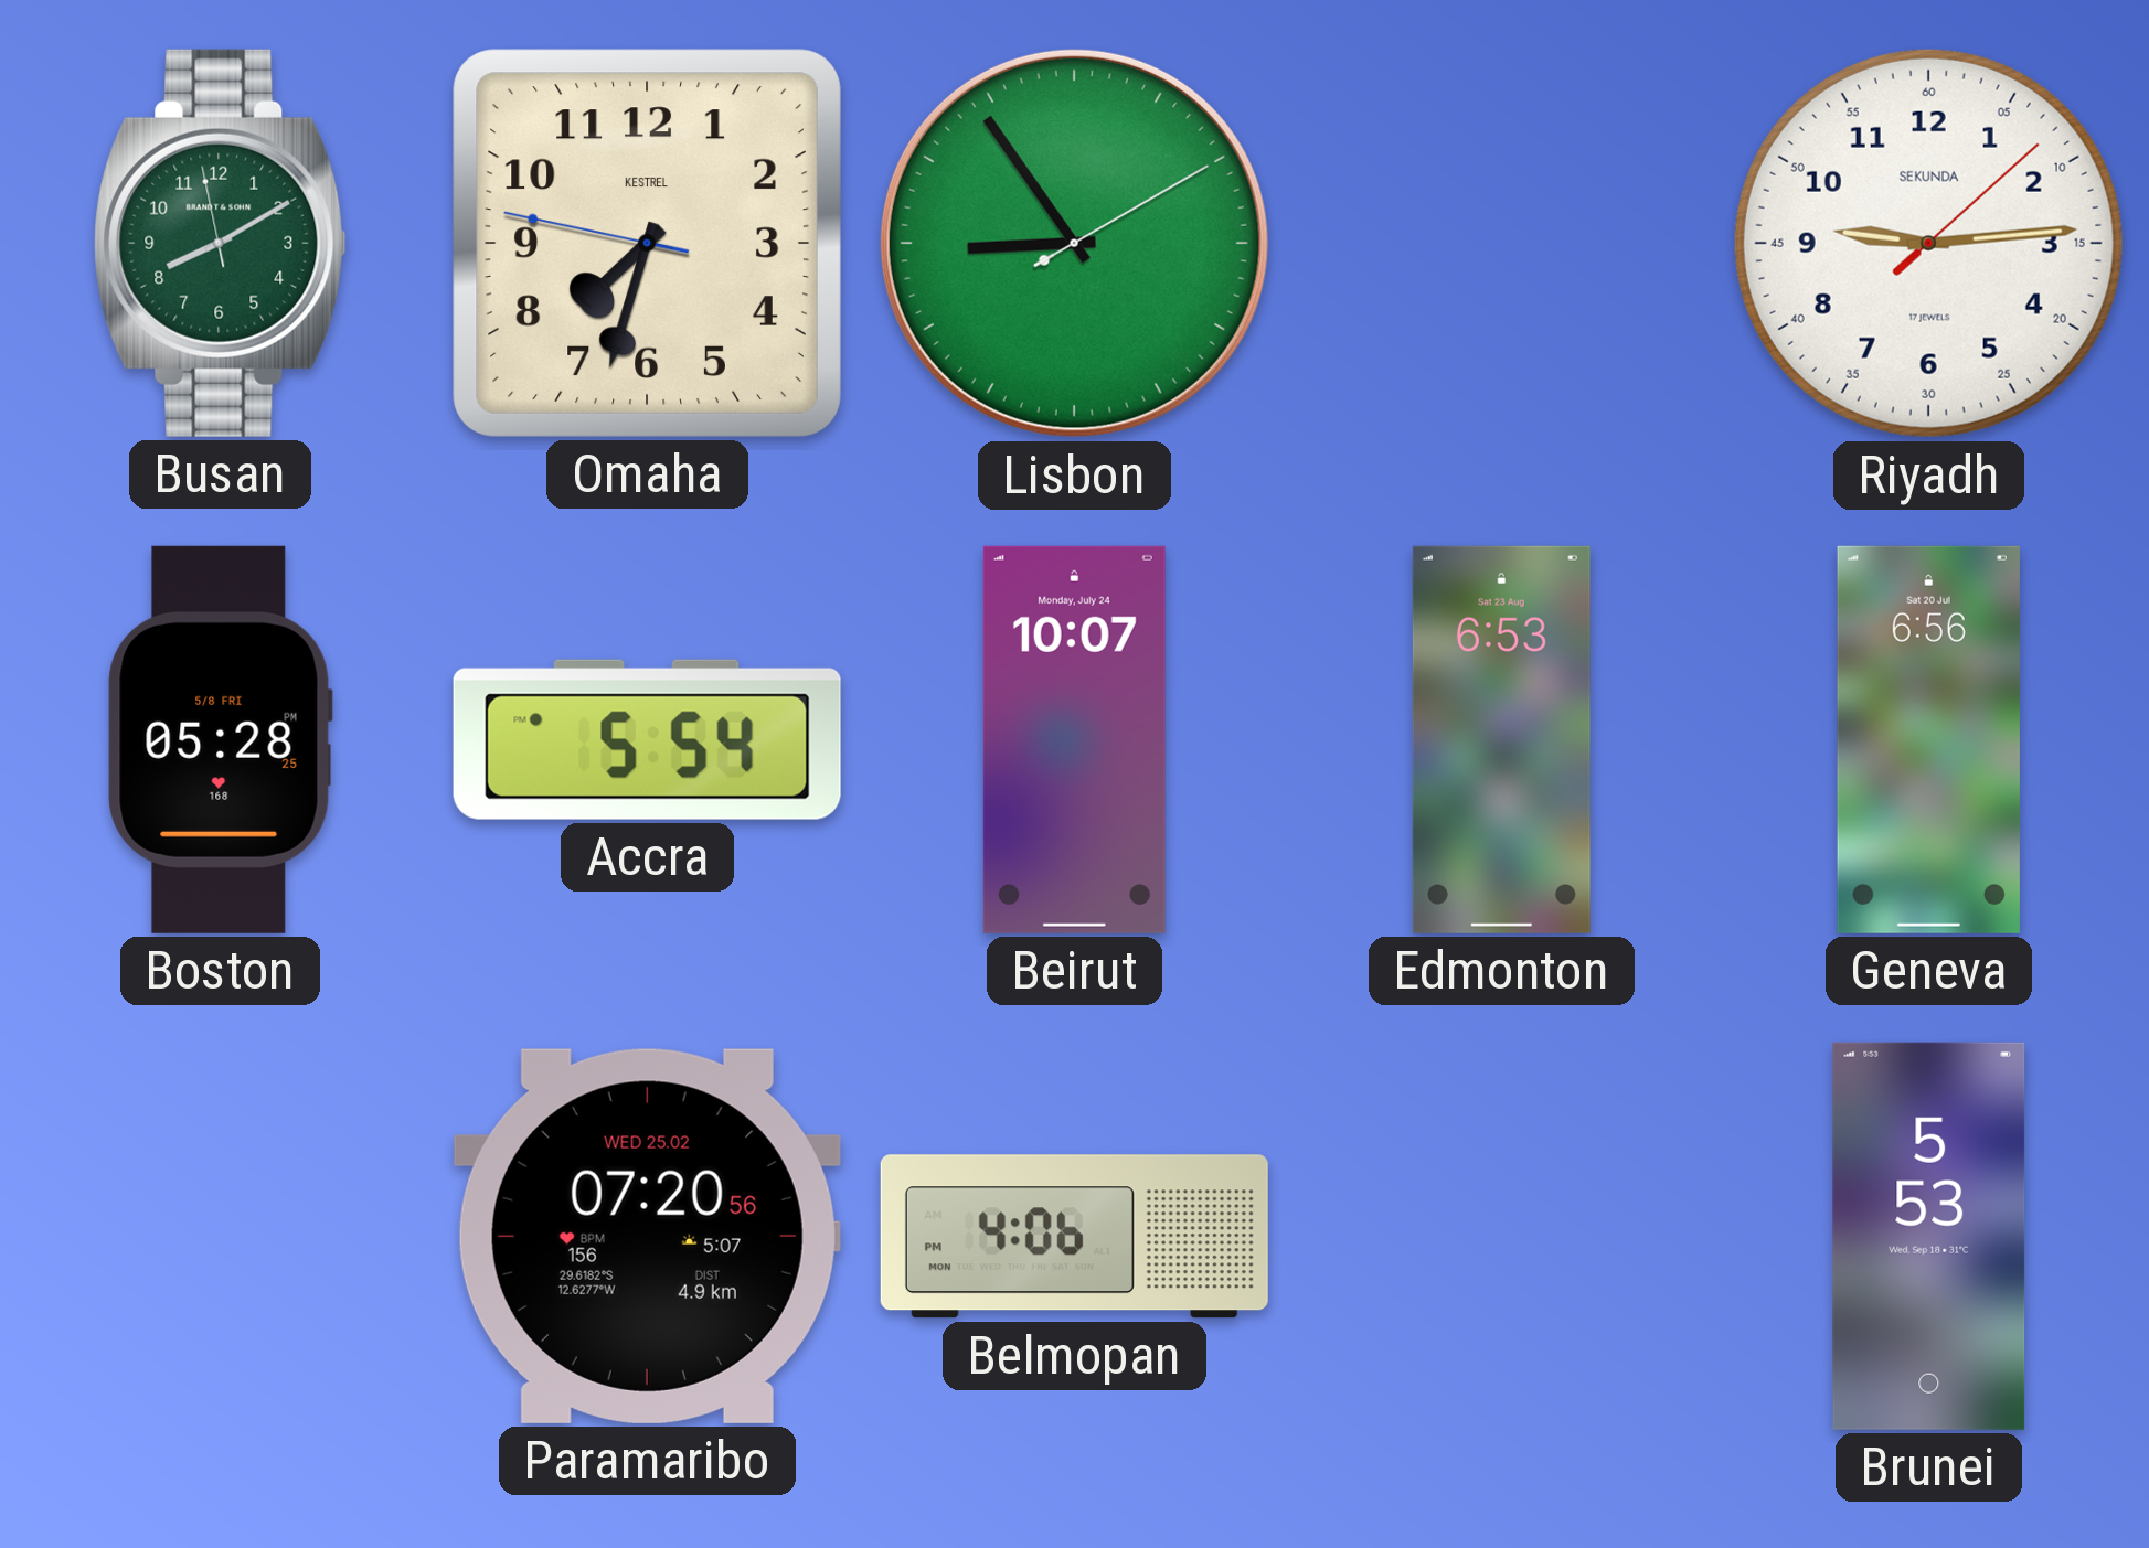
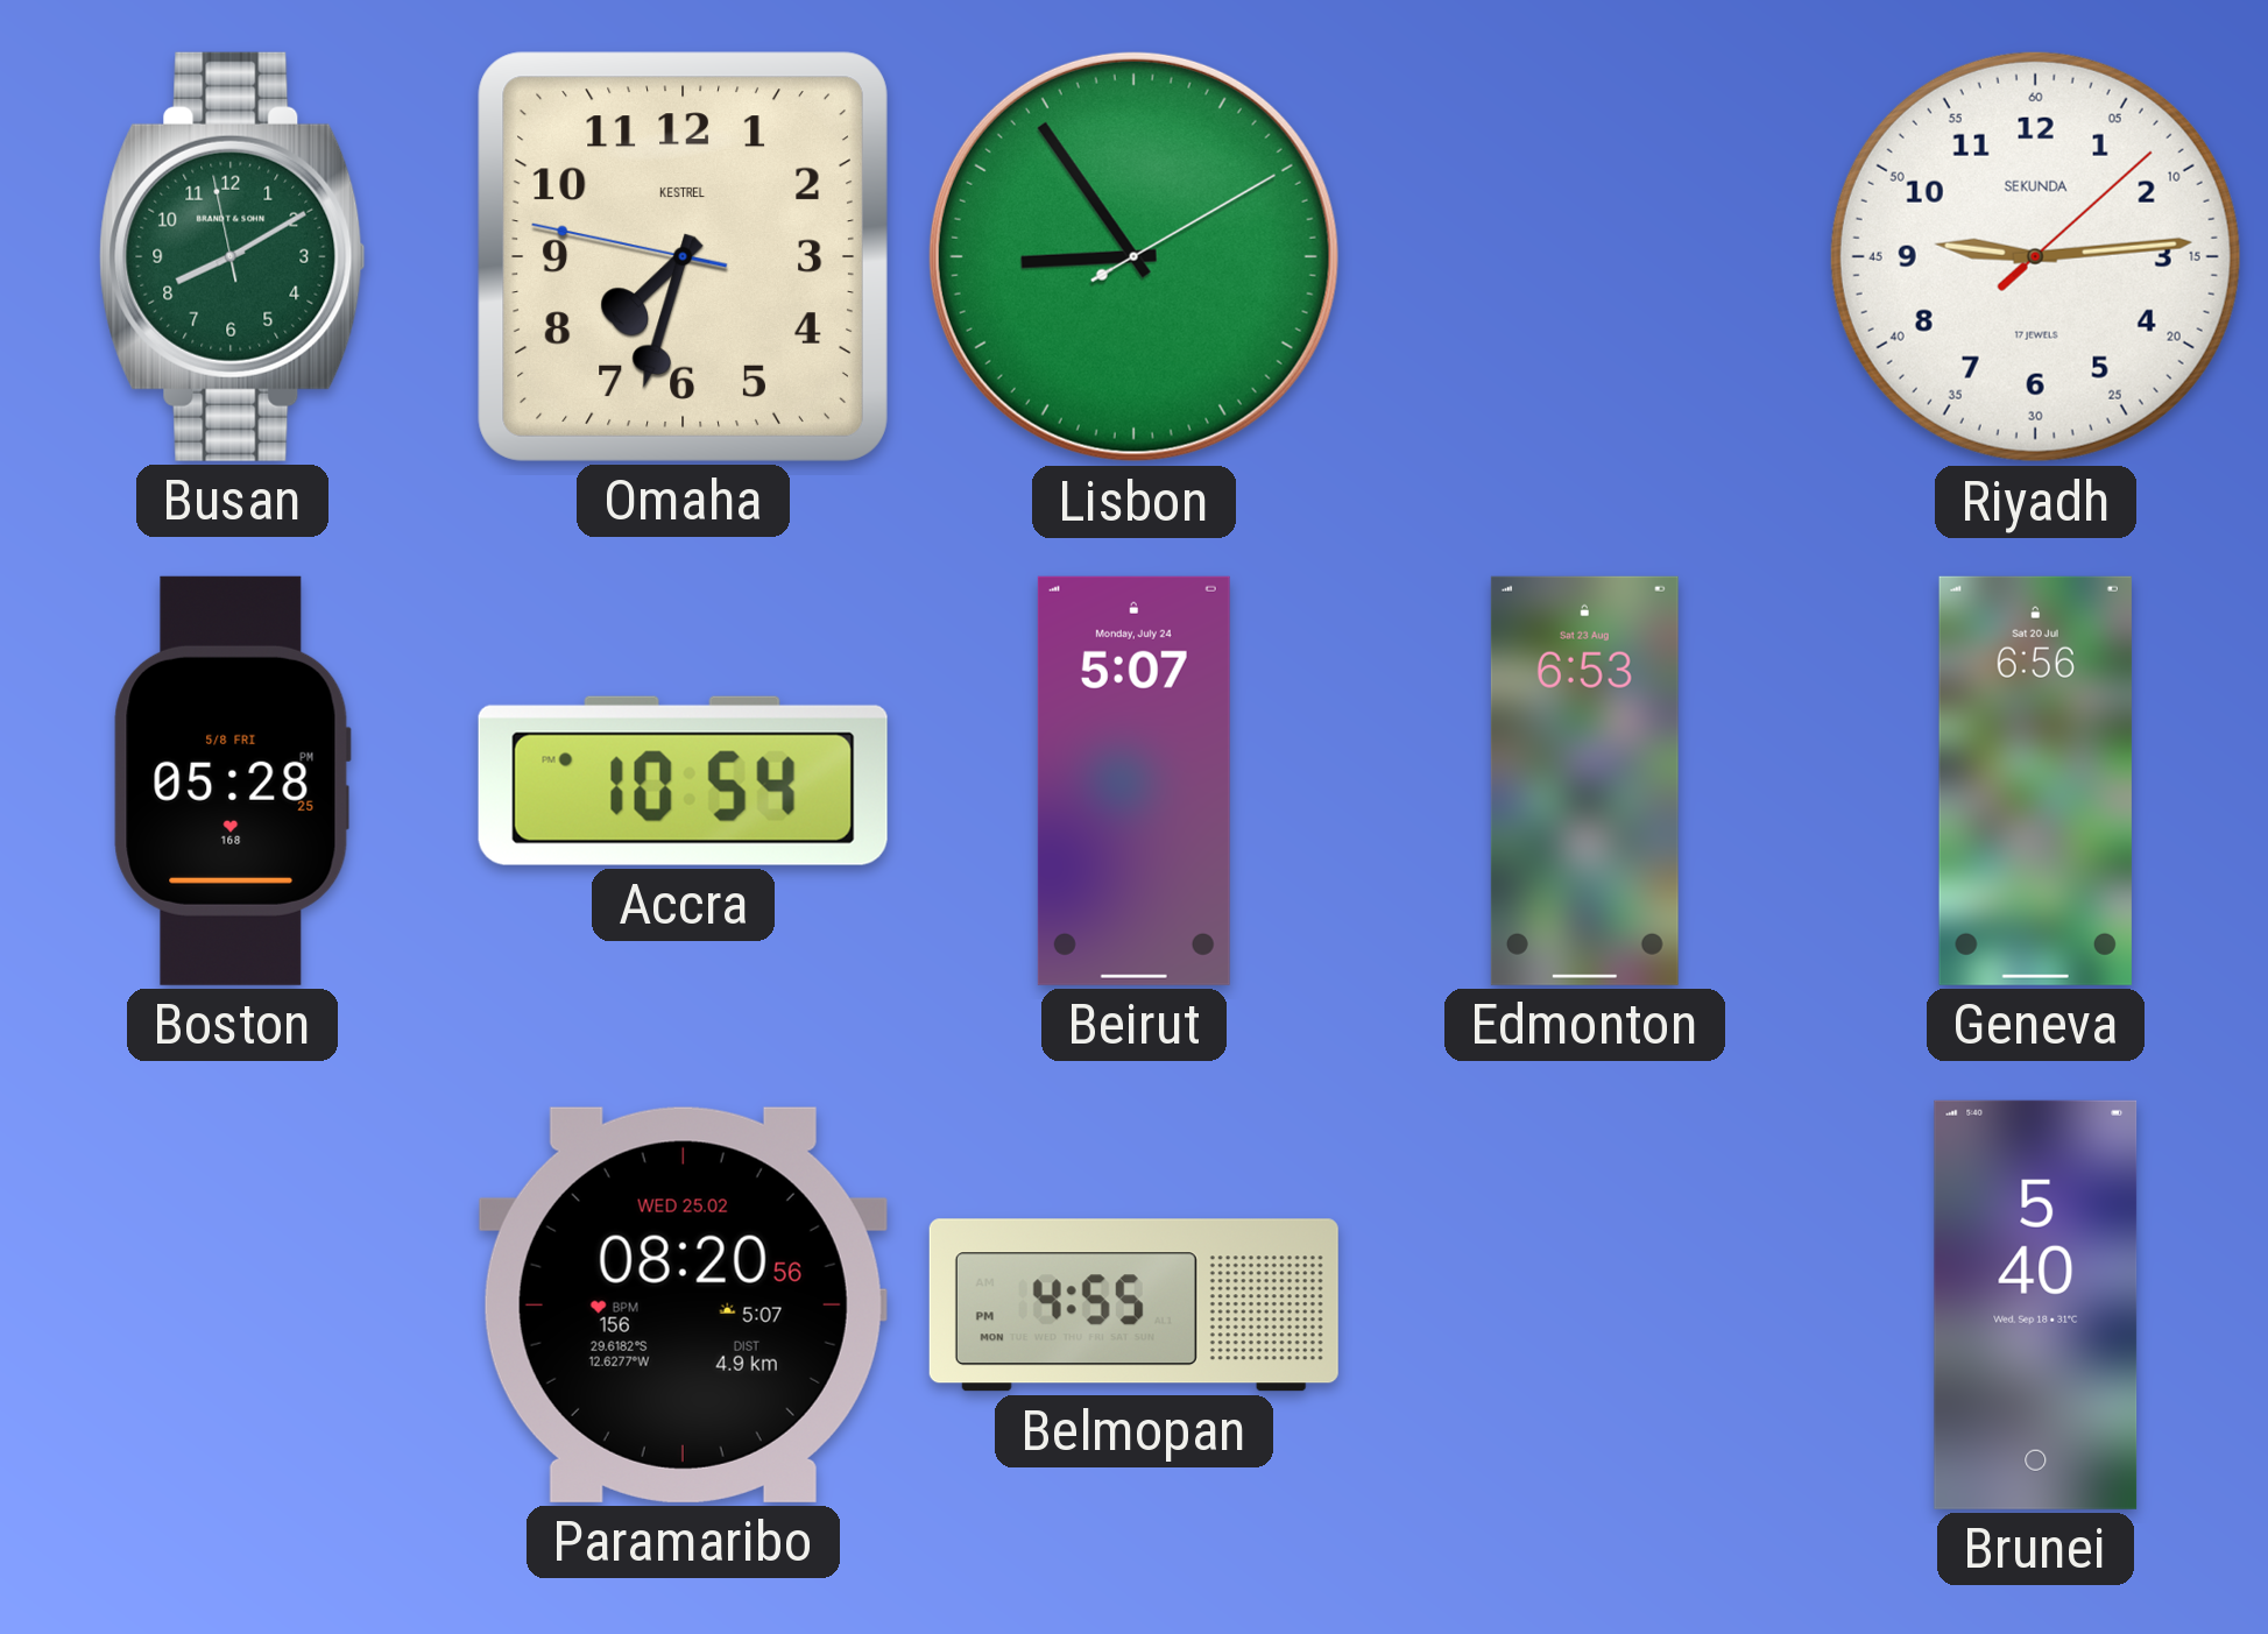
Accra: 5:54 -> 10:54
Beirut: 10:07 -> 5:07
Paramaribo: 07:20 -> 08:20
Belmopan: 4:06 -> 4:55
Brunei: 5:53 -> 5:40
